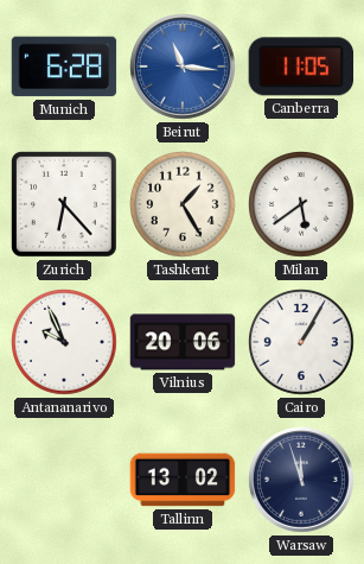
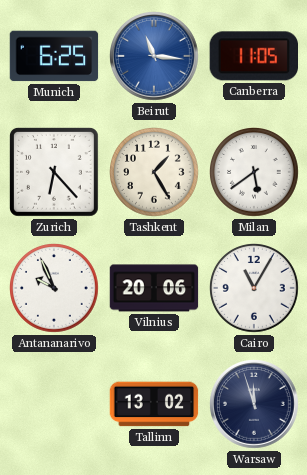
Munich: 6:28 -> 6:25
Cairo: 1:05 -> 11:05
